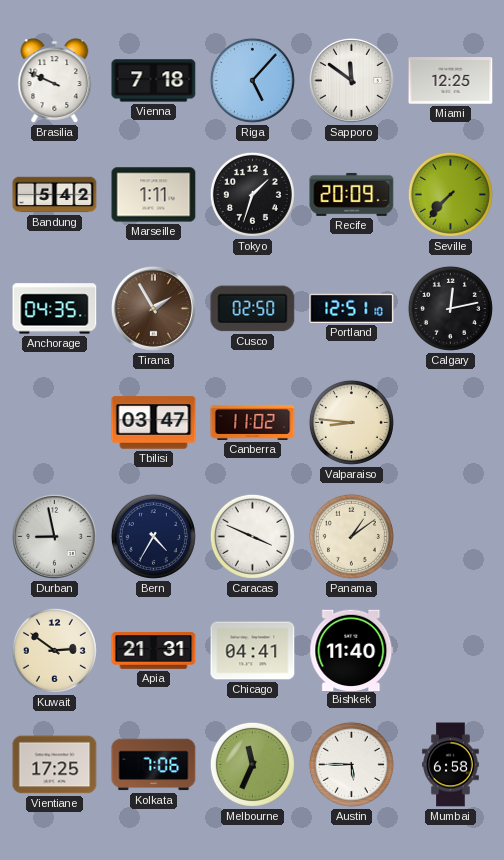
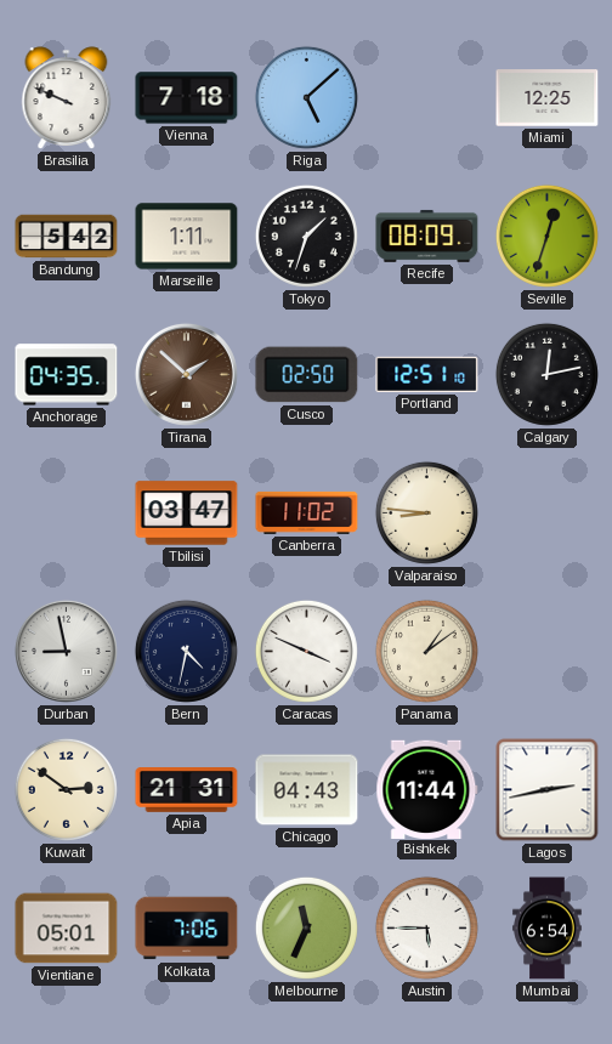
Riga: 5:07 -> 5:08
Sapporo: 11:51 -> none
Recife: 20:09 -> 08:09
Seville: 7:37 -> 12:33
Tirana: 1:55 -> 1:52
Bern: 4:35 -> 4:32
Chicago: 04:41 -> 04:43
Bishkek: 11:40 -> 11:44
Lagos: none -> 2:43
Vientiane: 17:25 -> 05:01
Mumbai: 6:58 -> 6:54
